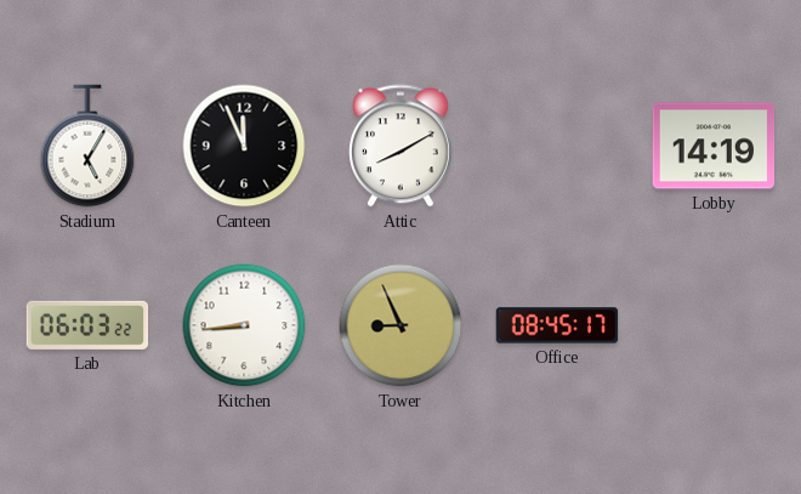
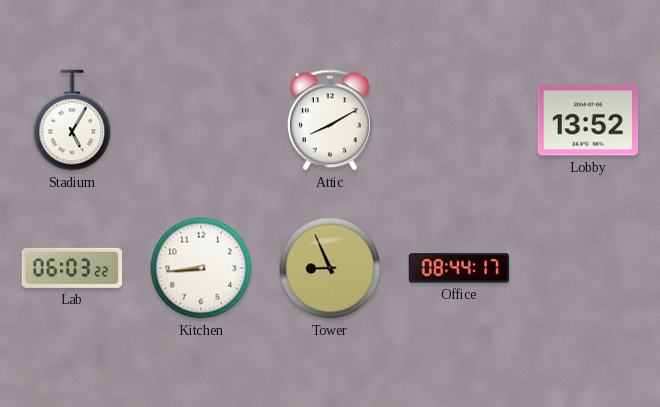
Canteen: 11:56 -> none
Lobby: 14:19 -> 13:52
Office: 08:45 -> 08:44
